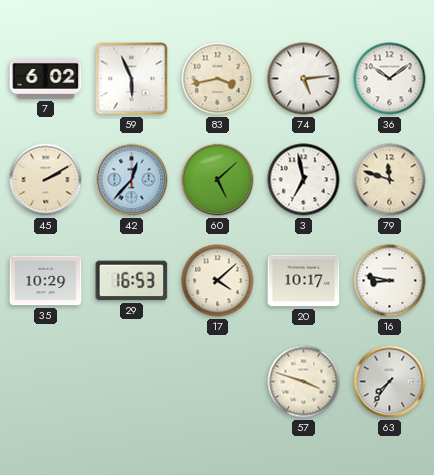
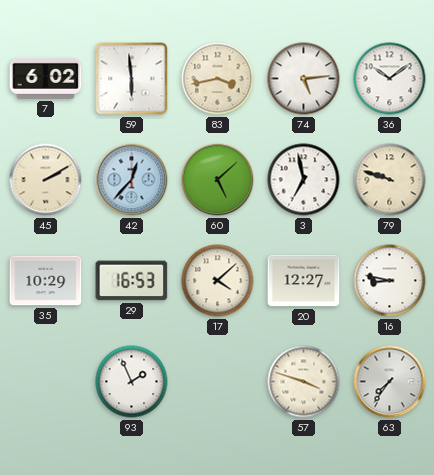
59: 5:56 -> 5:59
79: 11:48 -> 9:48
20: 10:17 -> 12:27
93: none -> 1:56
